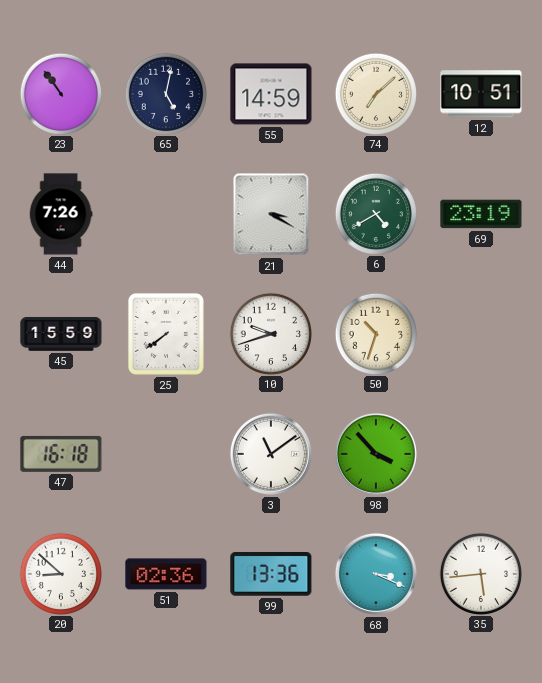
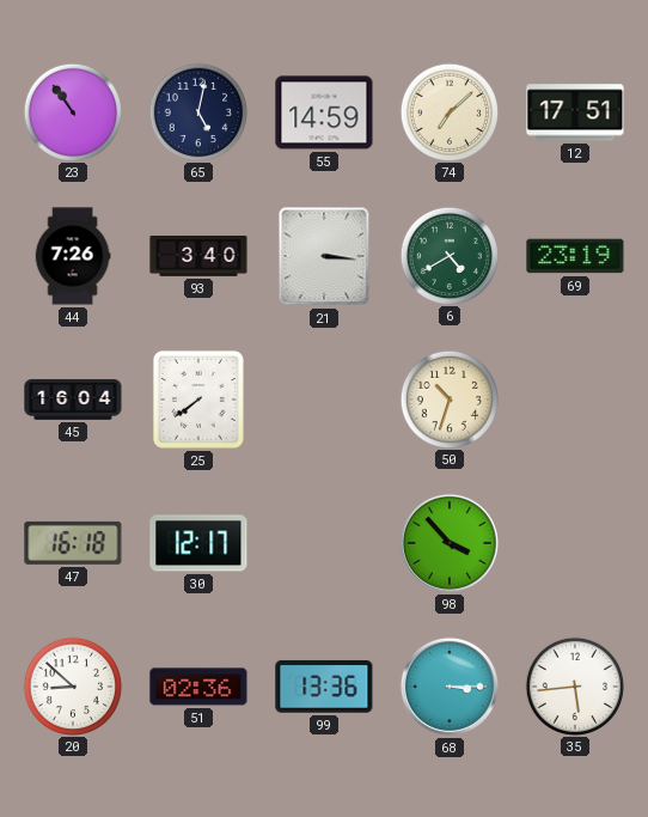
12: 10:51 -> 17:51
93: none -> 3:40
21: 3:20 -> 3:16
45: 15:59 -> 16:04
10: 9:42 -> none
30: none -> 12:17
3: 11:09 -> none
68: 3:19 -> 3:15
